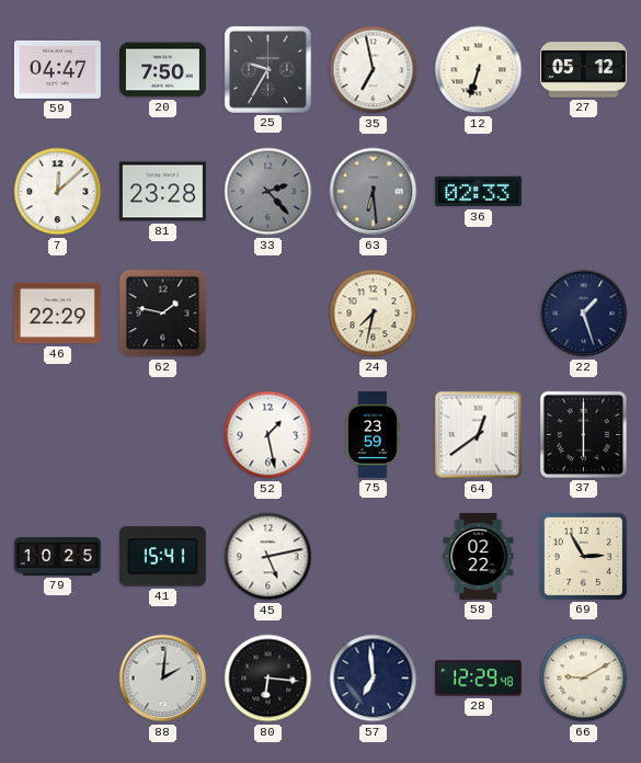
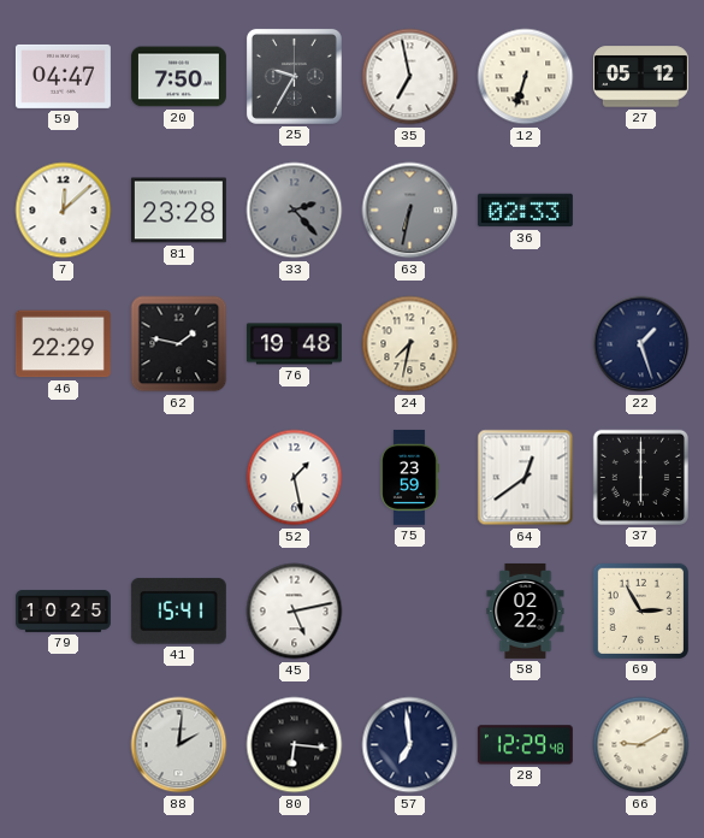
63: 6:29 -> 6:32
76: none -> 19:48
